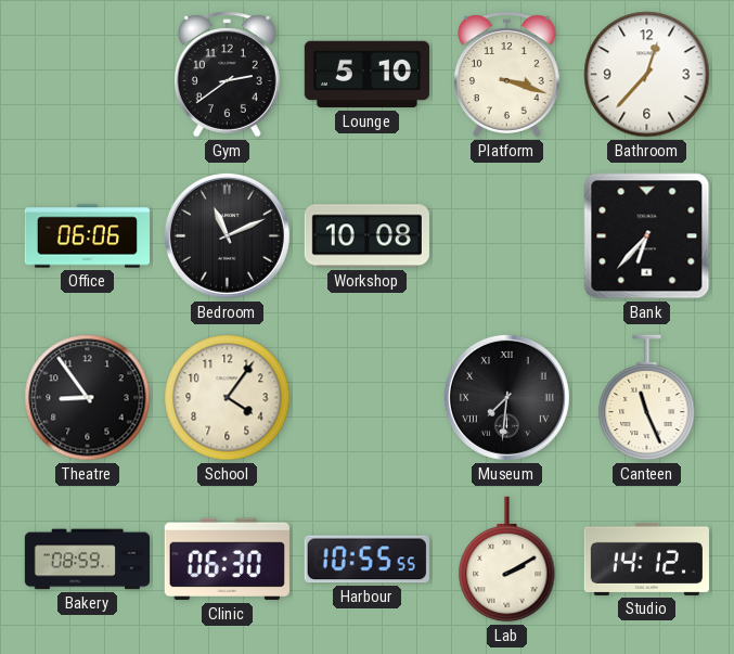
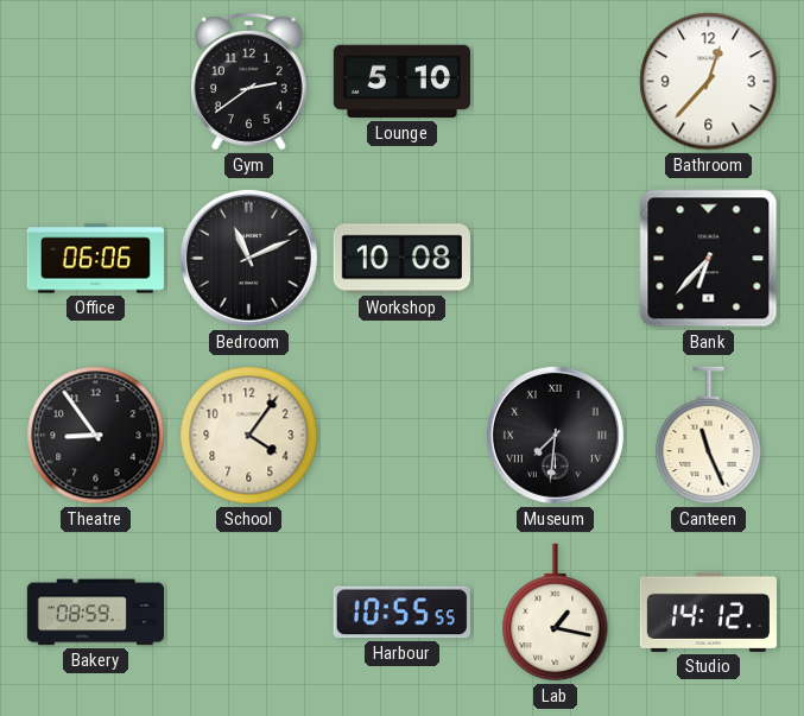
Platform: 3:18 -> none
Clinic: 06:30 -> none
Lab: 2:10 -> 1:17
